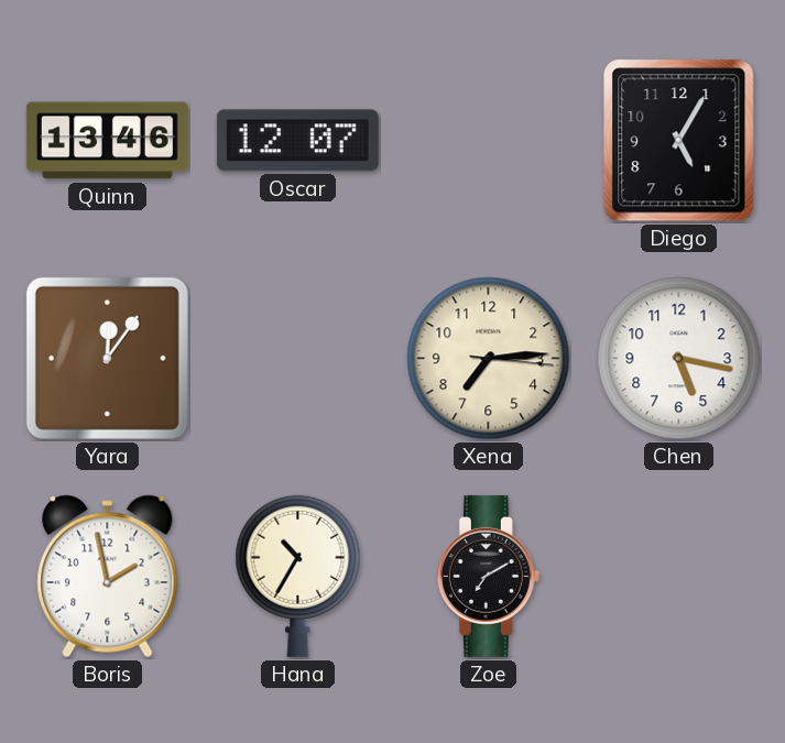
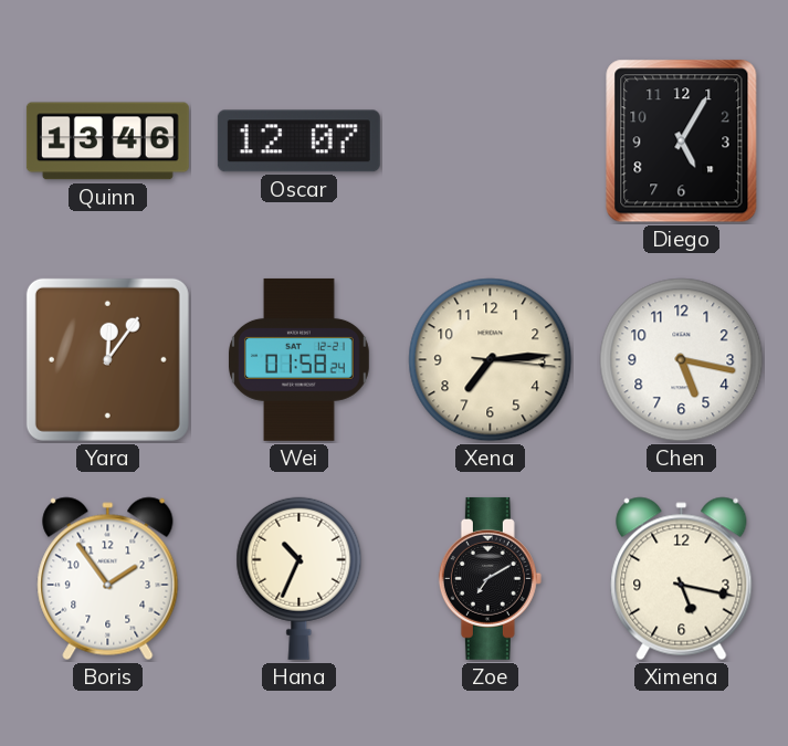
Wei: none -> 01:58
Boris: 1:58 -> 1:54
Hana: 10:35 -> 10:34
Ximena: none -> 5:17
